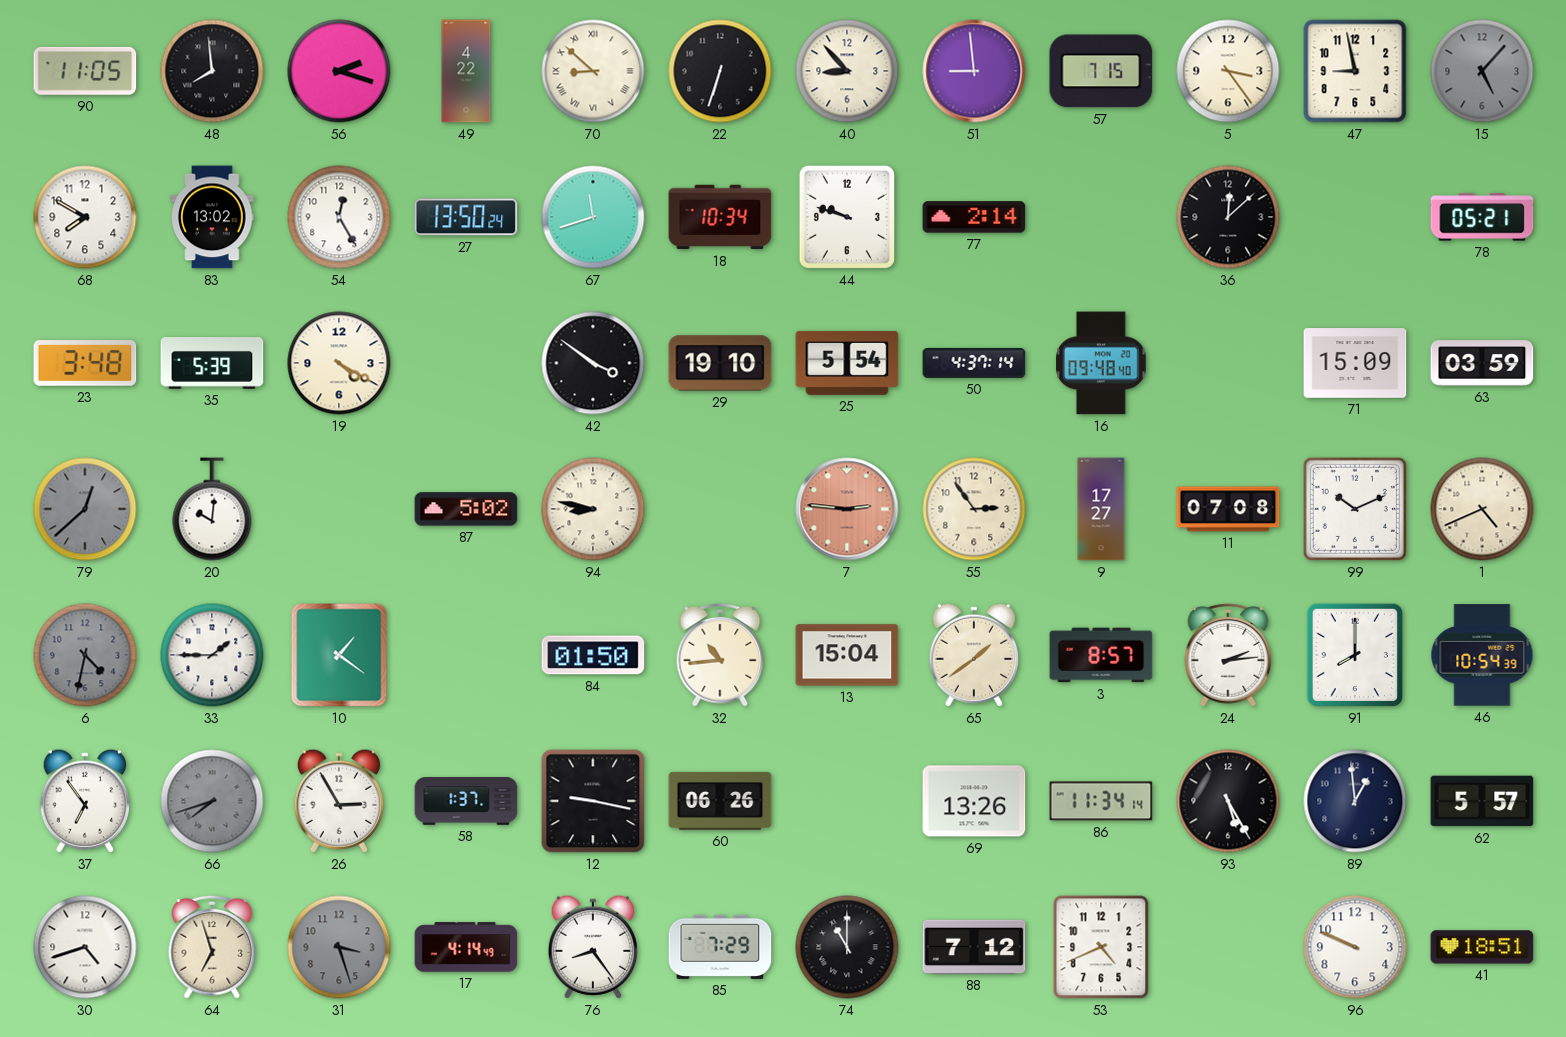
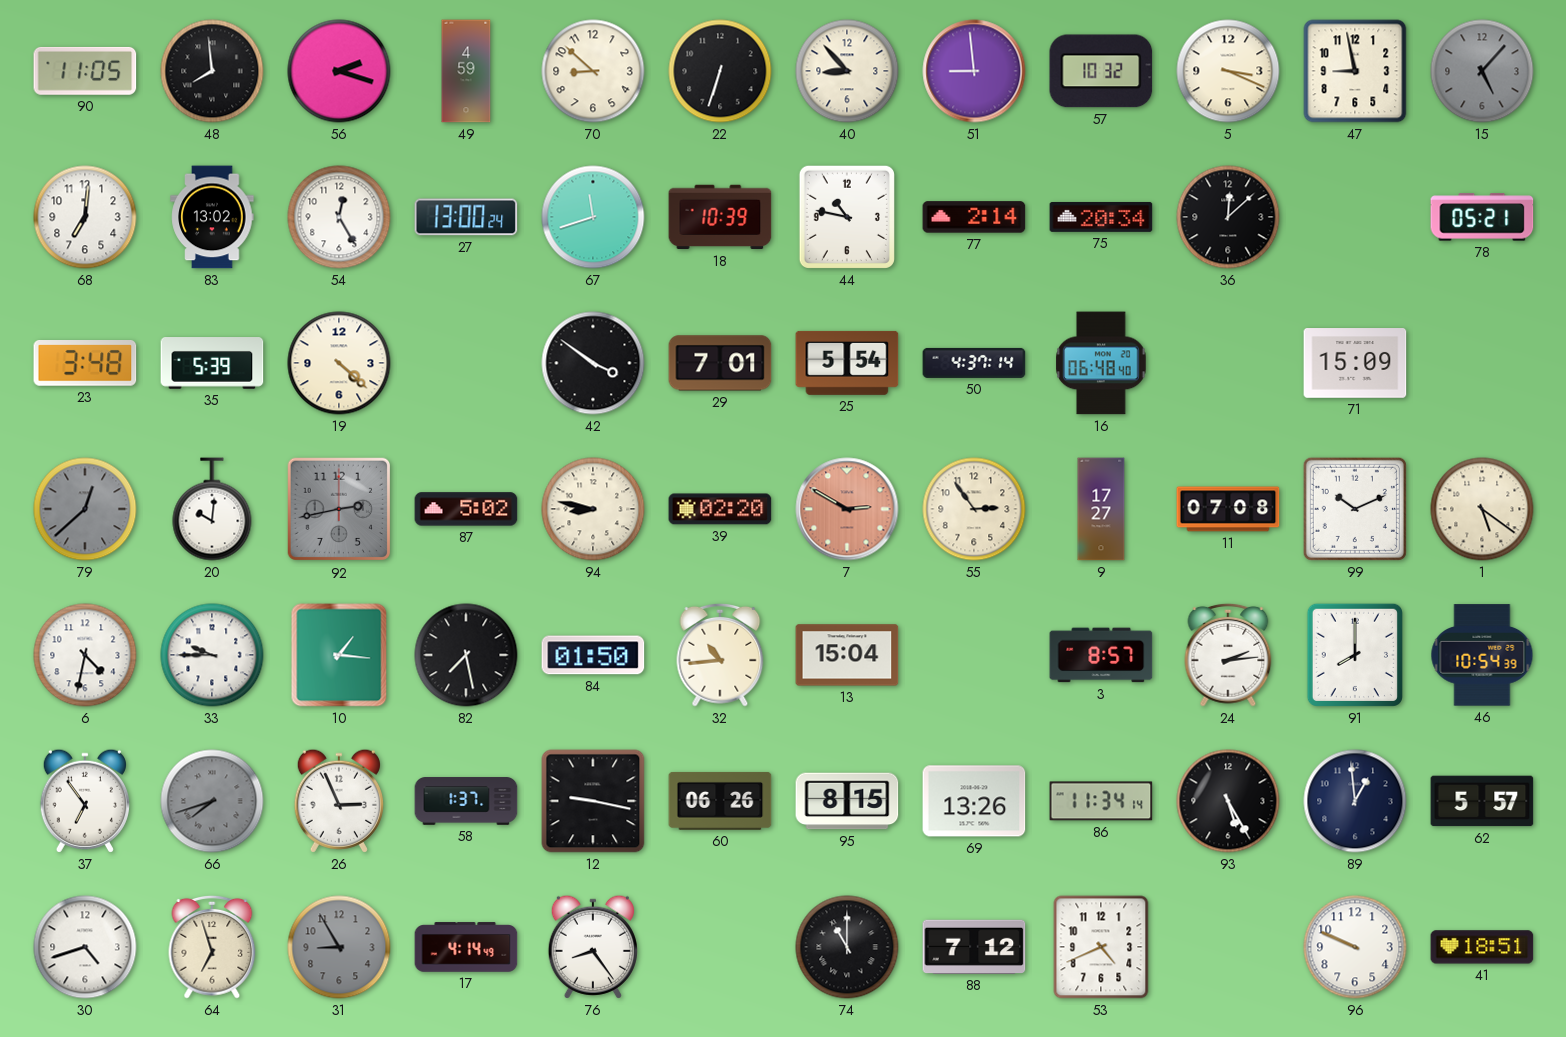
49: 4:22 -> 4:59
70 numerals: Roman -> Arabic
57: 7:15 -> 10:32
5: 3:24 -> 3:19
68: 7:50 -> 7:01
27: 13:50 -> 13:00
18: 10:34 -> 10:39
44: 9:48 -> 10:47
75: none -> 20:34
19: 4:20 -> 4:22
29: 19:10 -> 7:01
16: 09:48 -> 06:48
63: 03:59 -> none
92: none -> 2:43
39: none -> 02:20
7: 2:46 -> 2:50
1: 4:41 -> 5:21
6 dial: grey -> white
33: 1:45 -> 9:45
10: 1:21 -> 1:16
82: none -> 7:28
65: 1:39 -> none
26: 2:55 -> 2:56
95: none -> 8:15
31: 3:27 -> 8:55
85: 7:29 -> none
